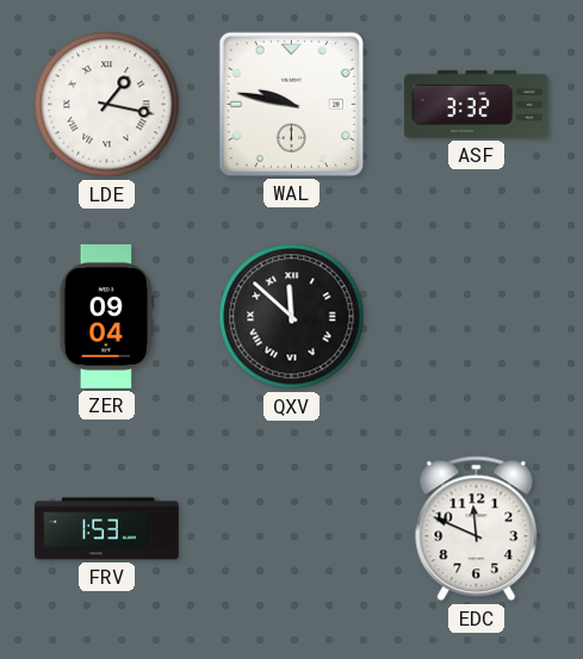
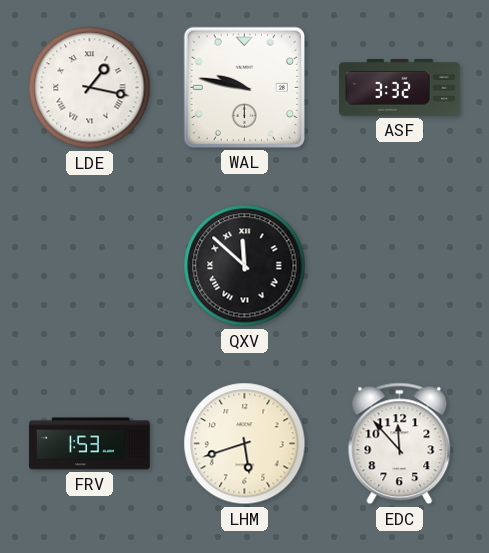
ZER: 09:04 -> none
LHM: none -> 5:42
EDC: 11:49 -> 11:53
